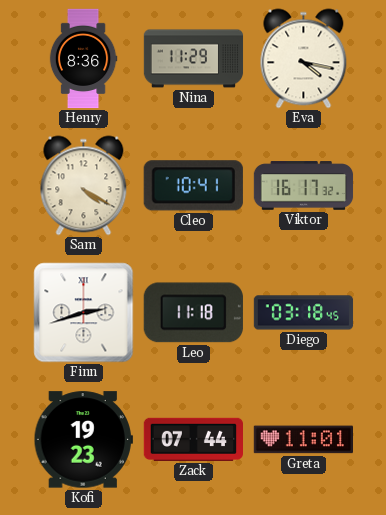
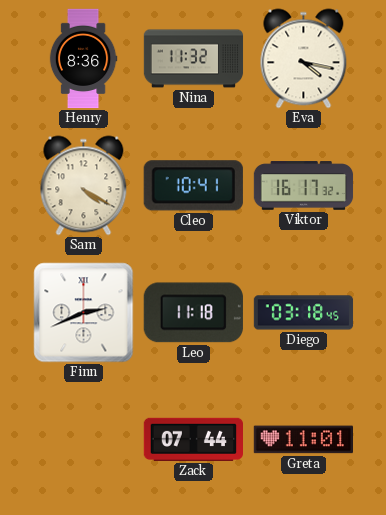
Nina: 11:29 -> 11:32
Finn: 2:42 -> 2:41
Kofi: 19:23 -> none
